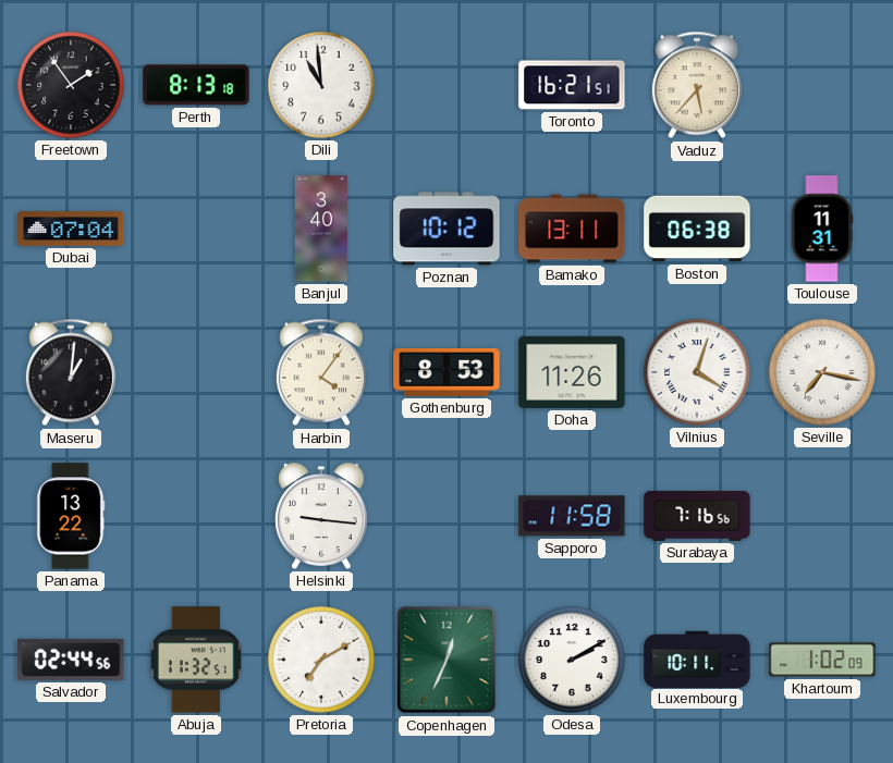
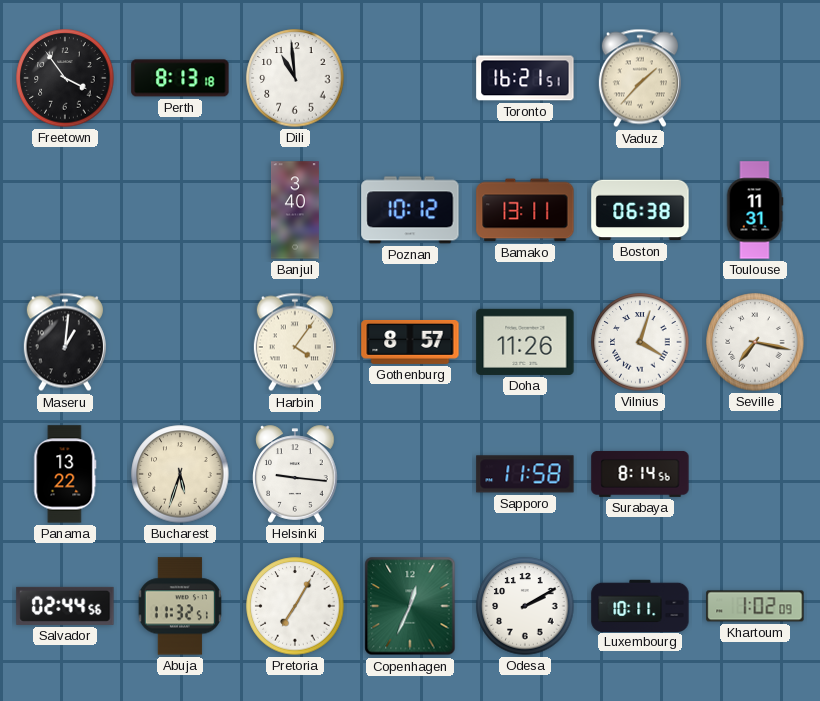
Freetown: 1:54 -> 3:54
Vaduz: 5:37 -> 1:37
Dubai: 07:04 -> none
Gothenburg: 8:53 -> 8:57
Bucharest: none -> 5:33
Surabaya: 7:16 -> 8:14
Pretoria: 7:10 -> 7:05
